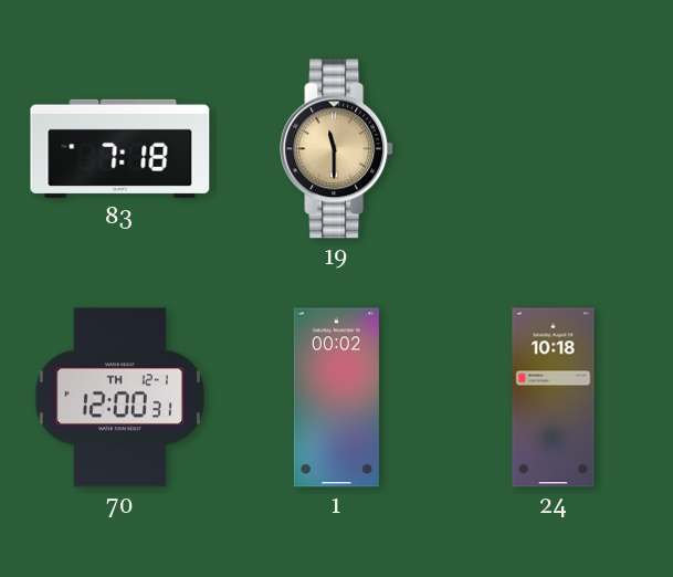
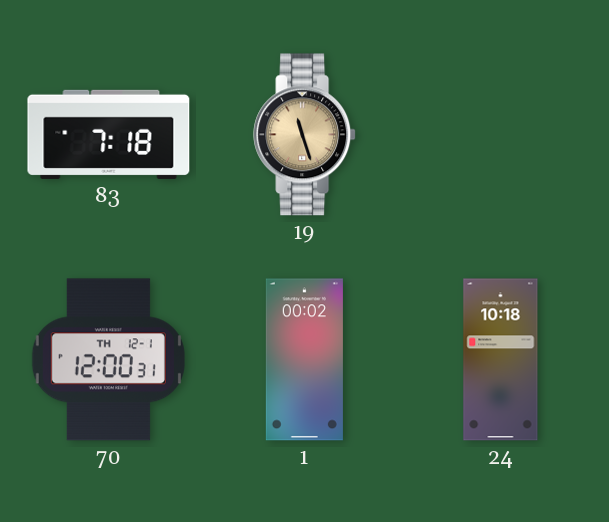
19: 11:30 -> 11:27
